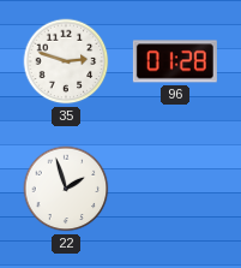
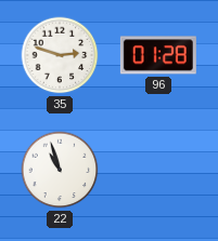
22: 1:57 -> 10:57
